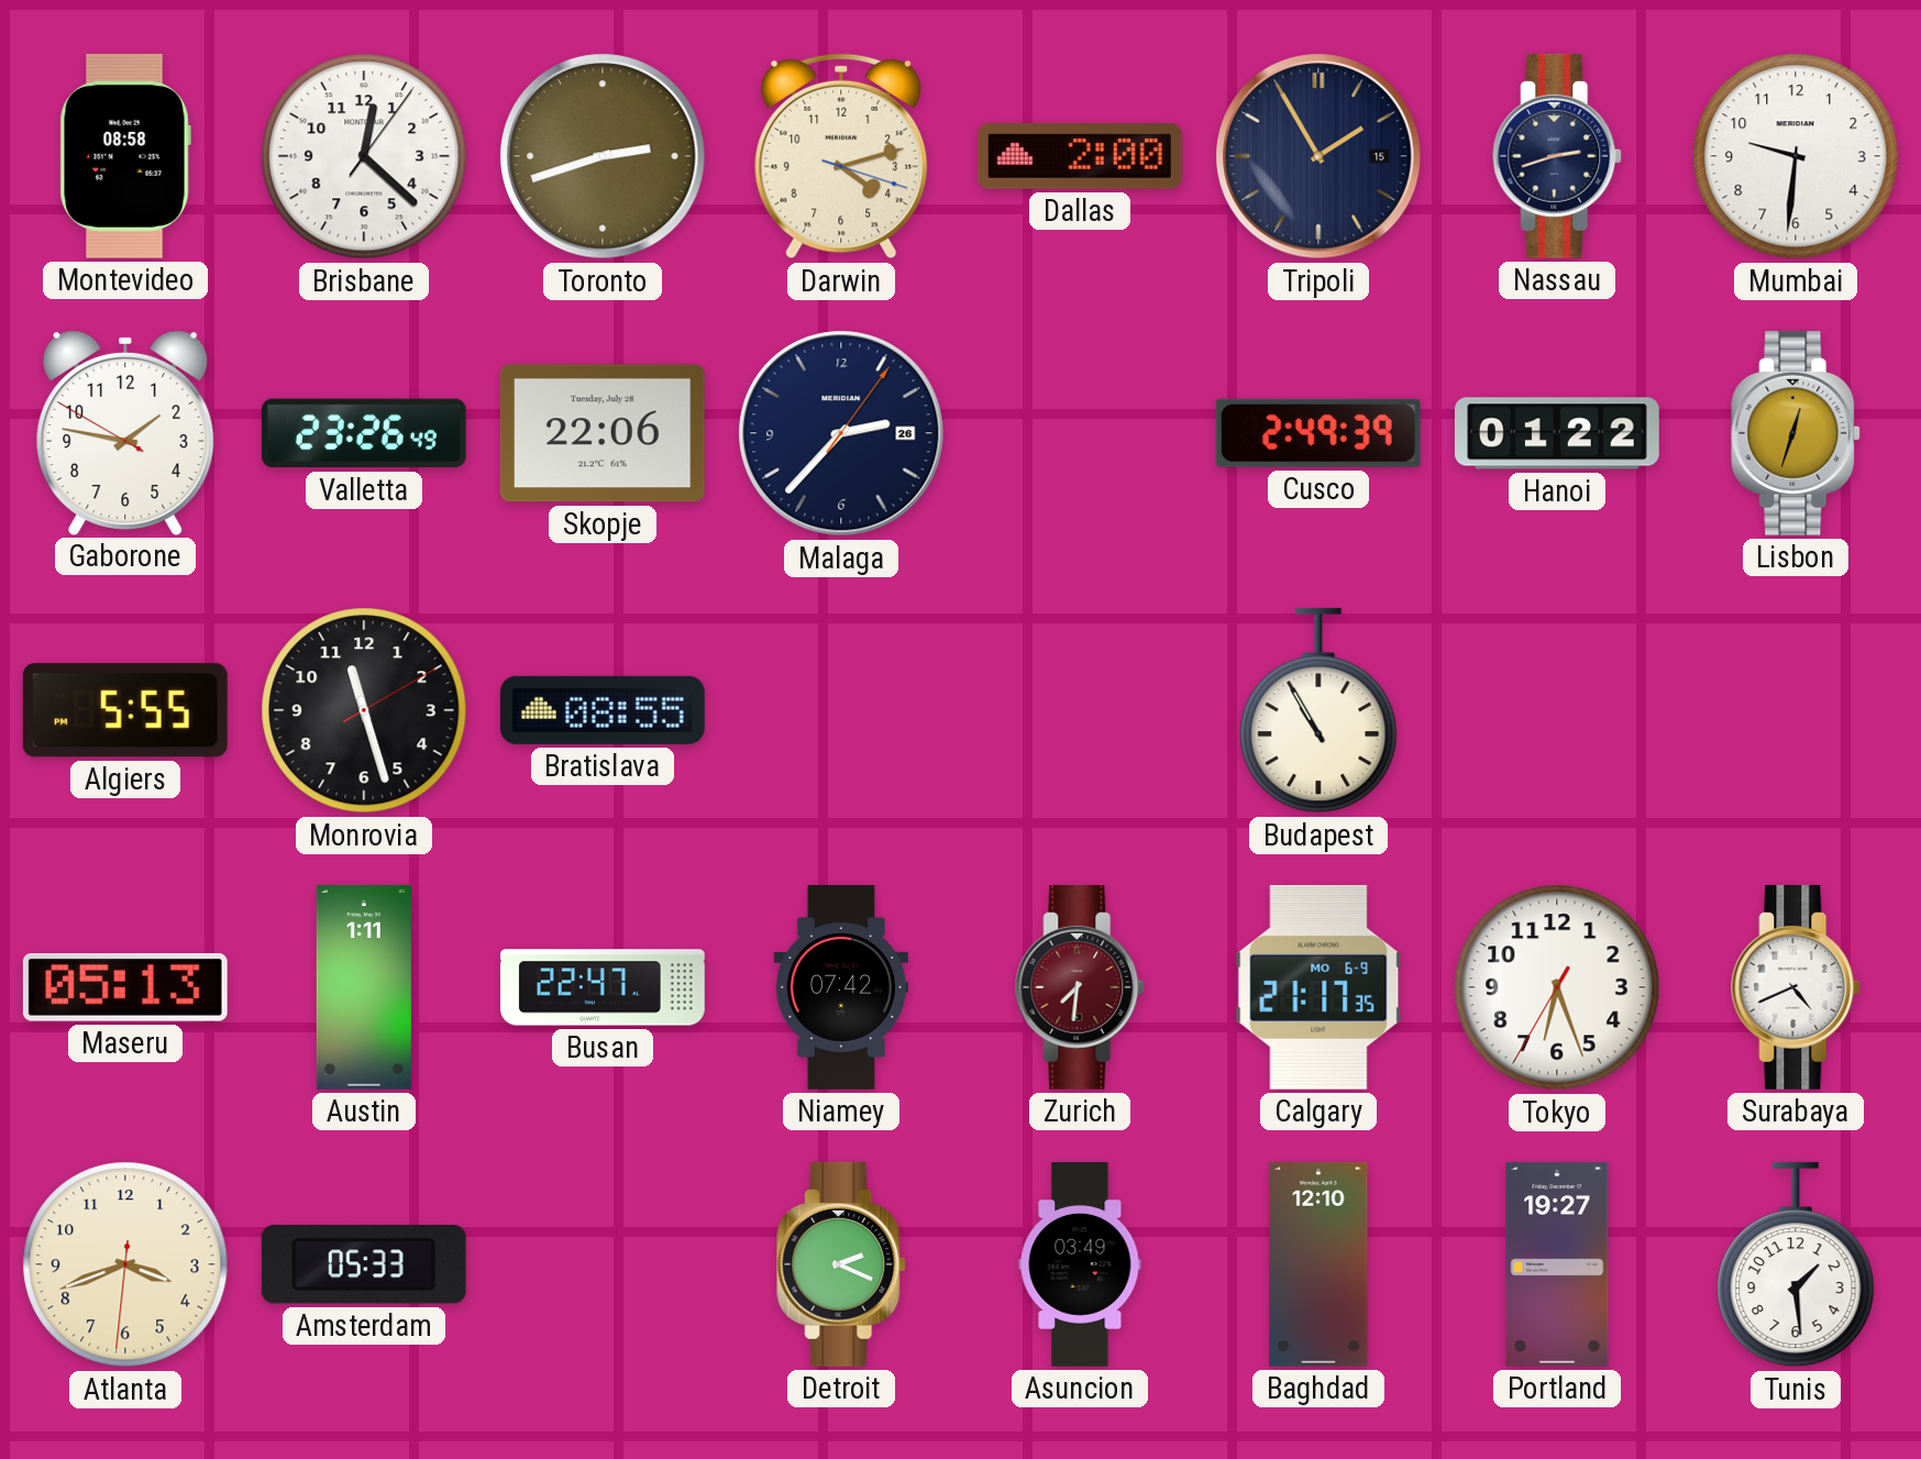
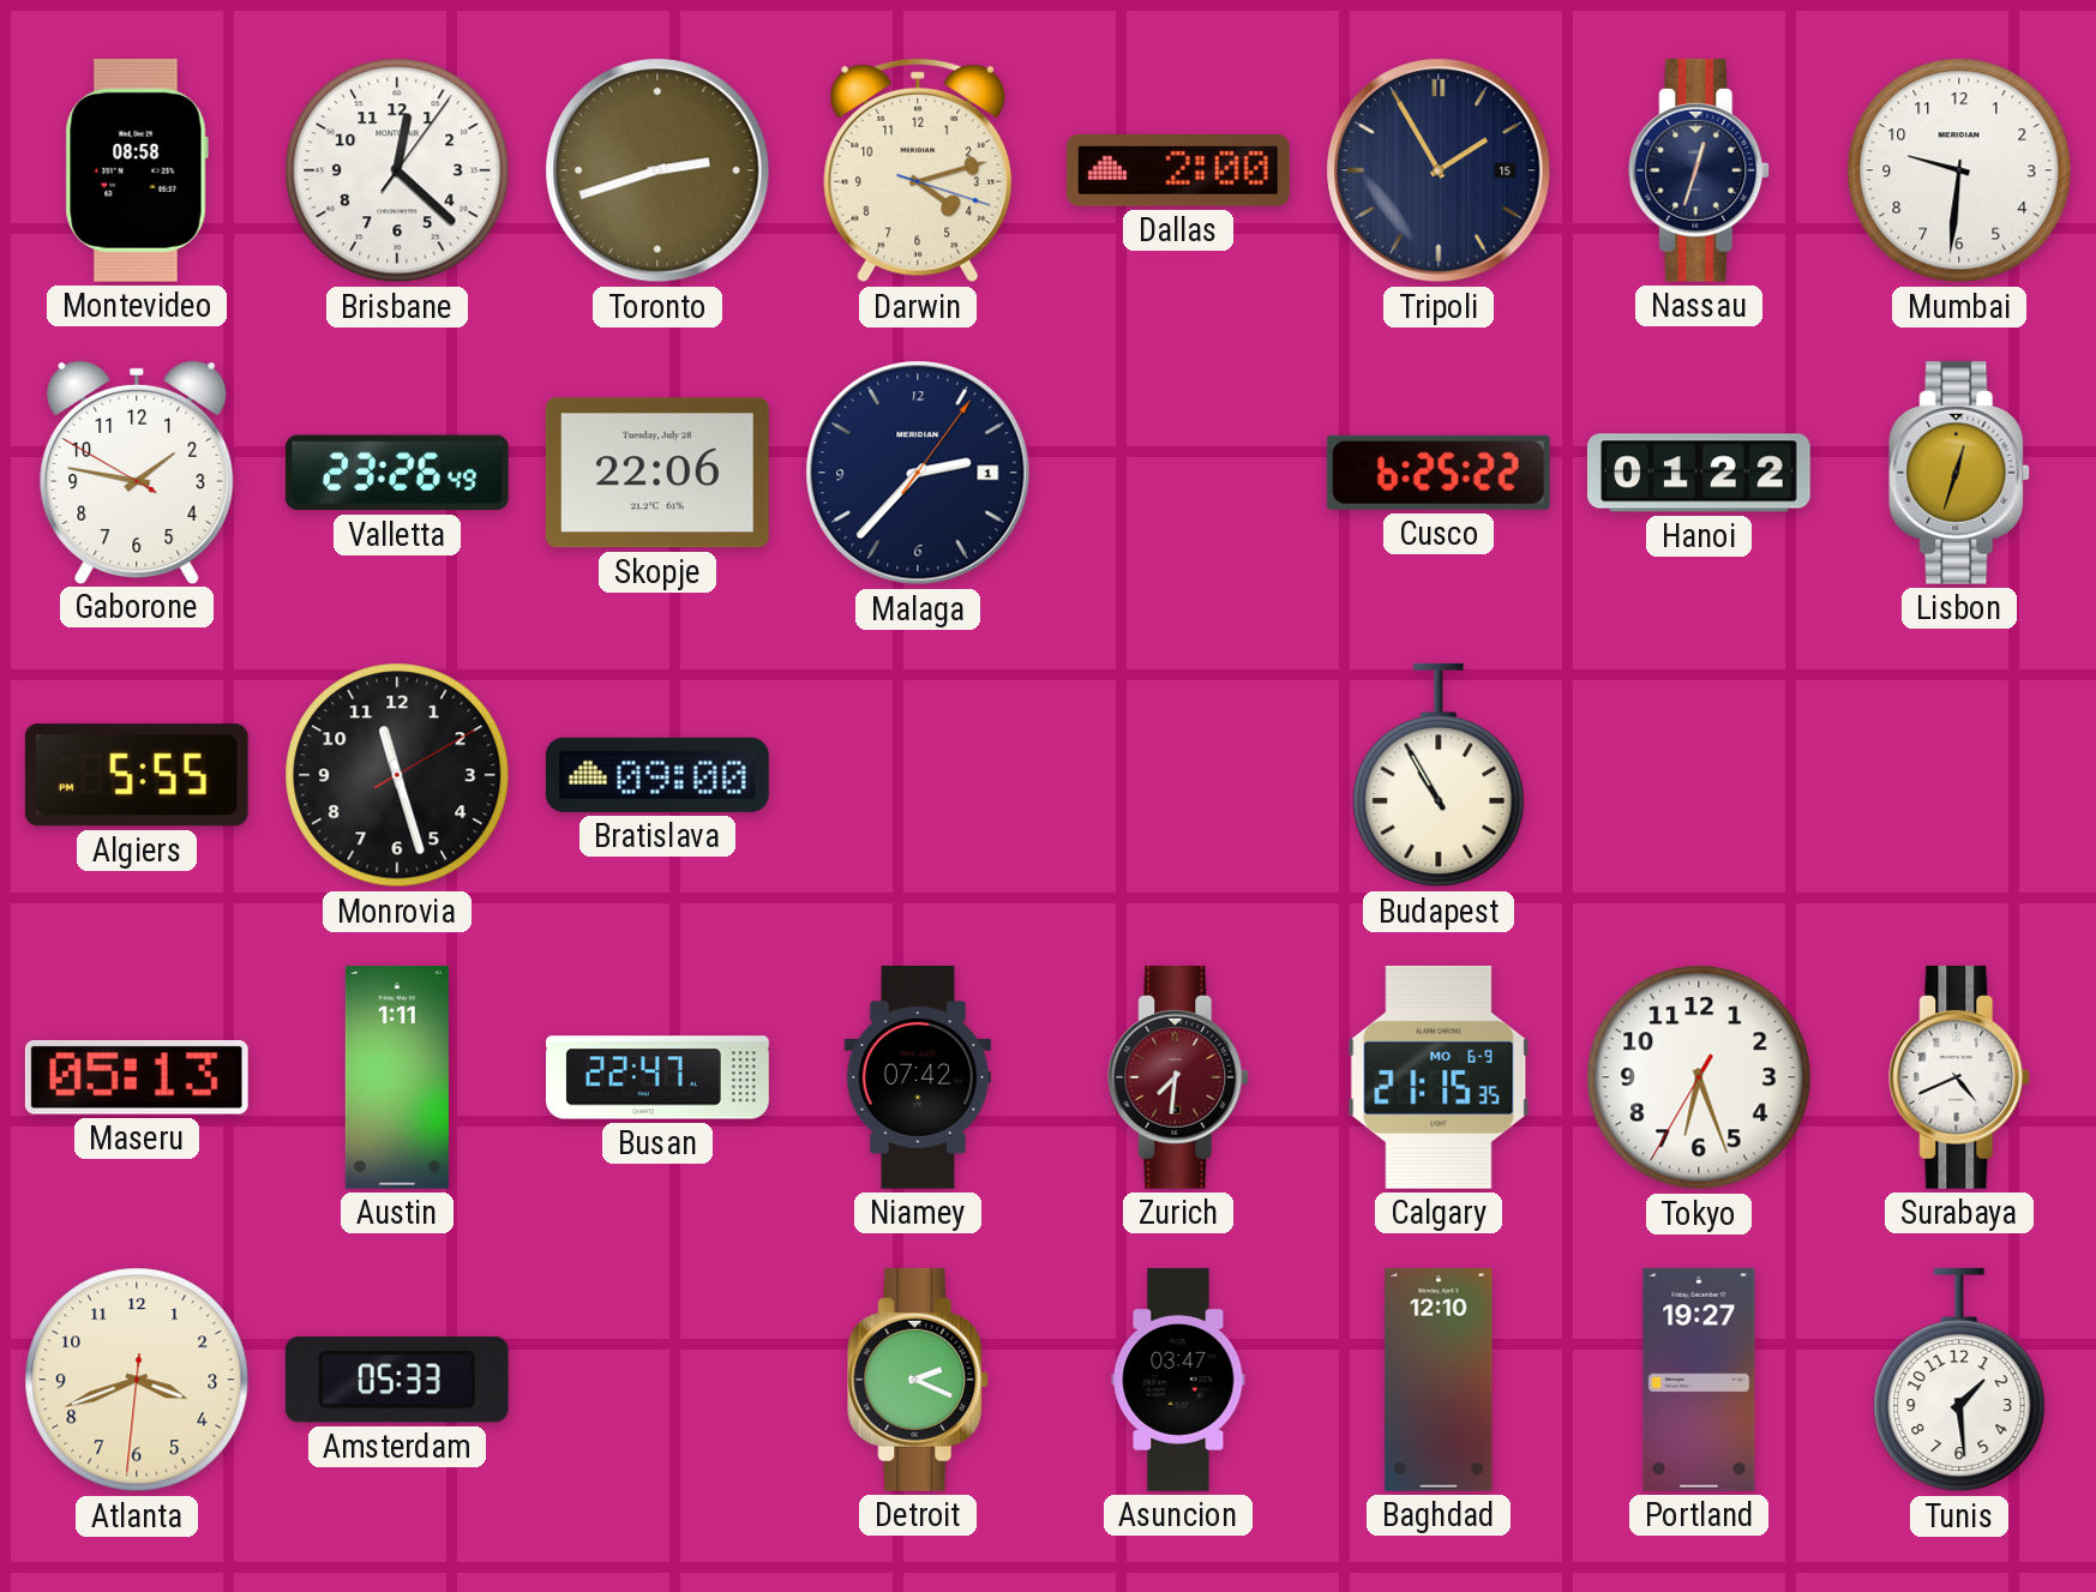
Nassau: 2:42 -> 12:33
Malaga date: 26 -> 1
Cusco: 2:49 -> 6:25
Bratislava: 08:55 -> 09:00
Calgary: 21:17 -> 21:15
Asuncion: 03:49 -> 03:47
